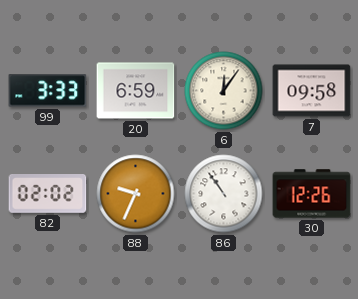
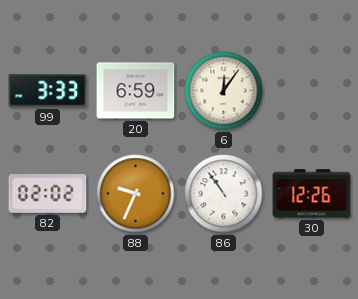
7: 09:58 -> none
